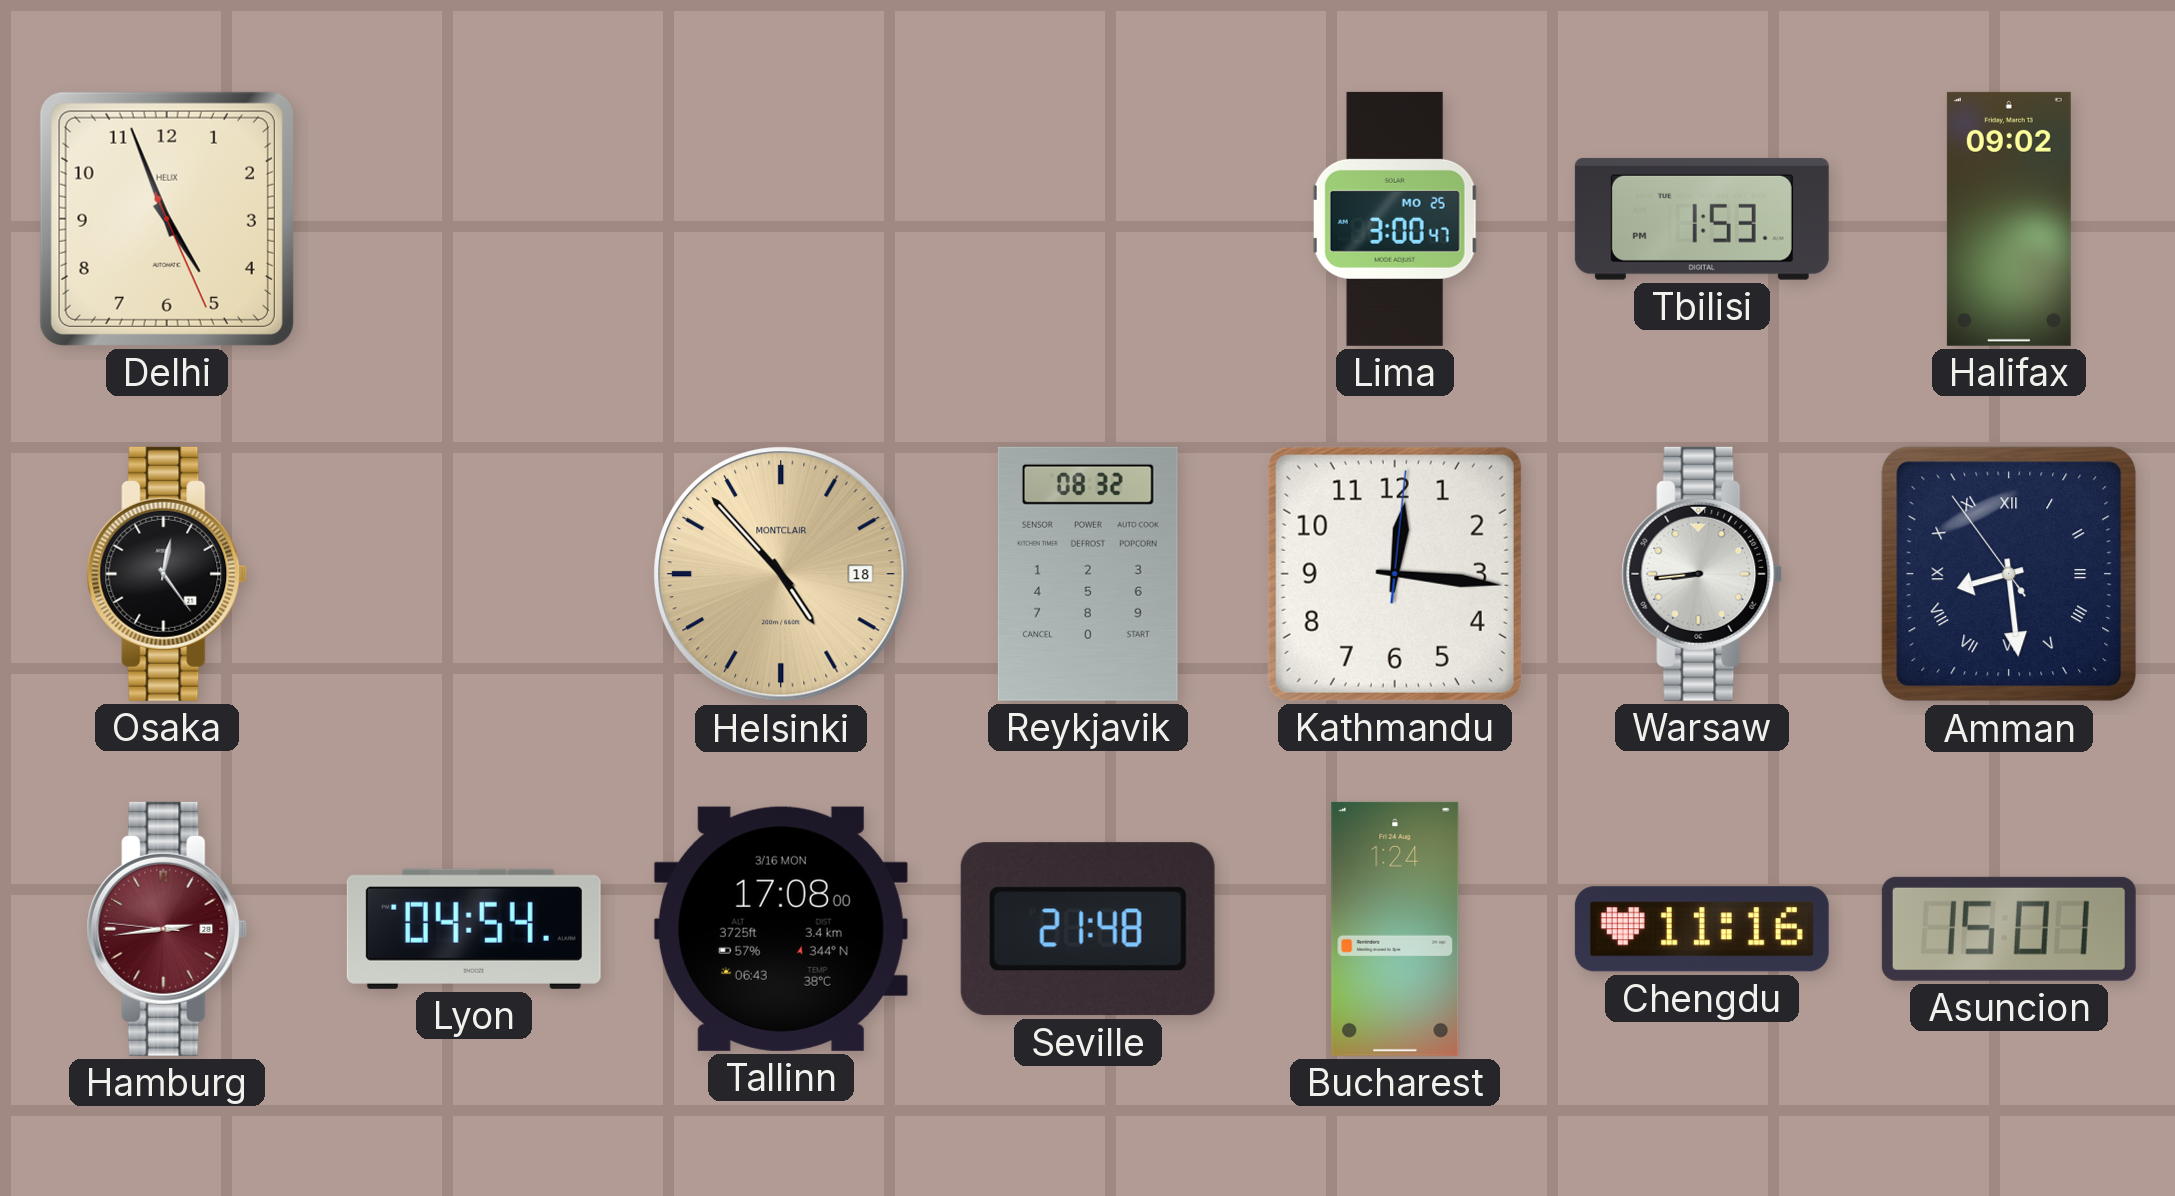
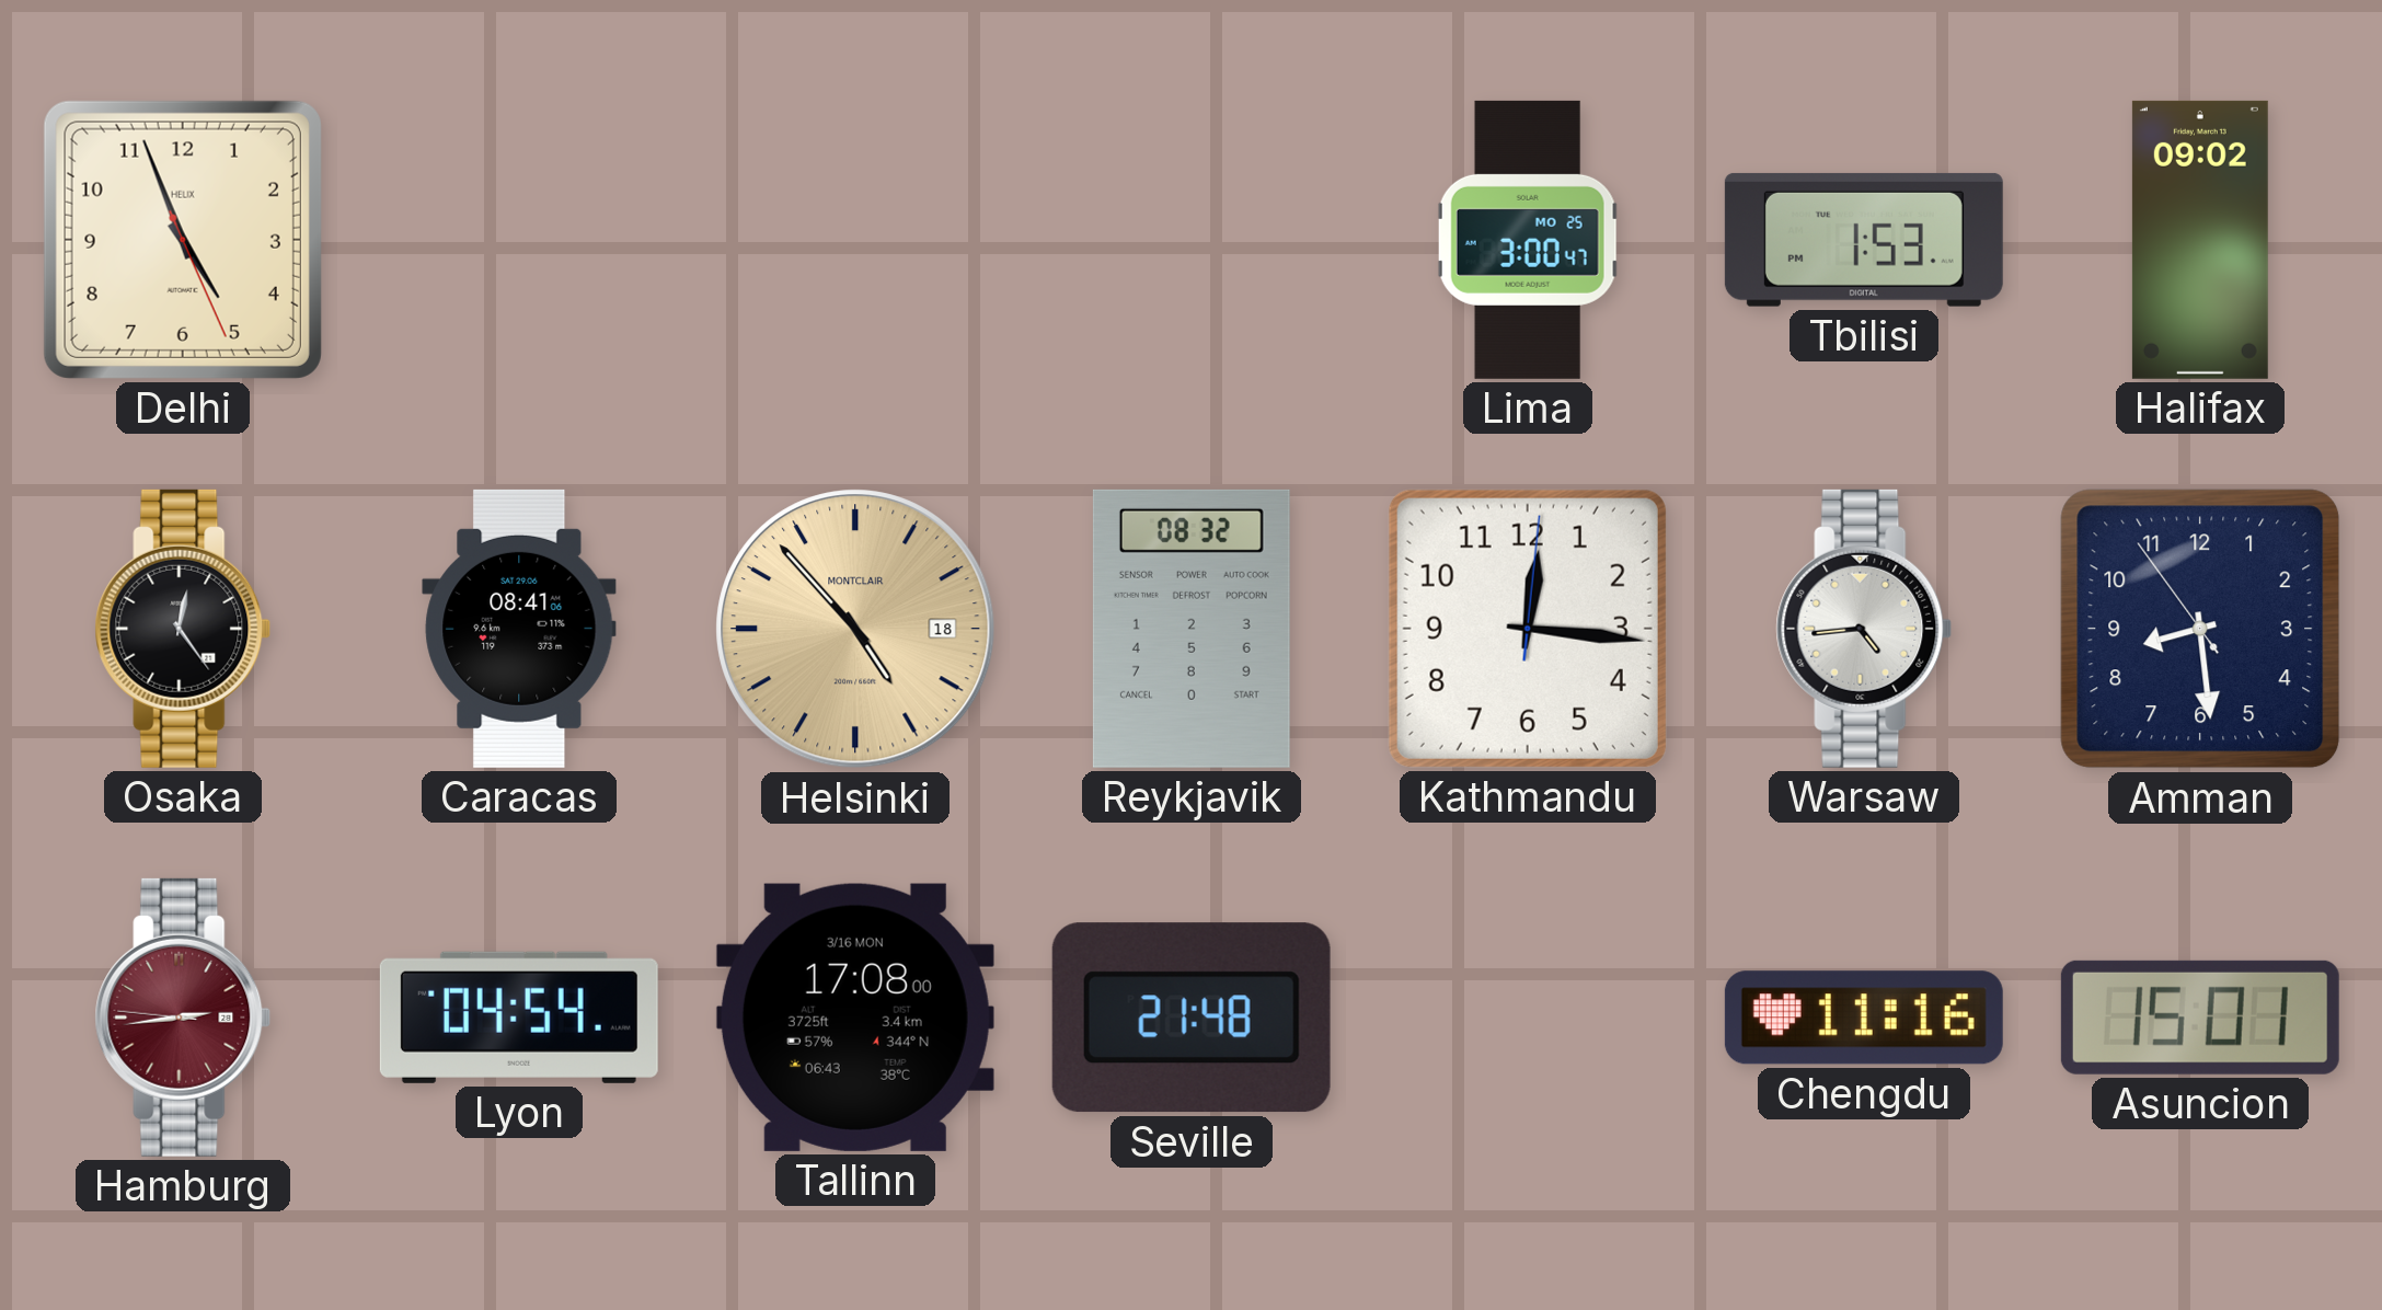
Caracas: none -> 08:41
Warsaw: 8:44 -> 4:44
Amman numerals: Roman -> Arabic
Bucharest: 1:24 -> none
